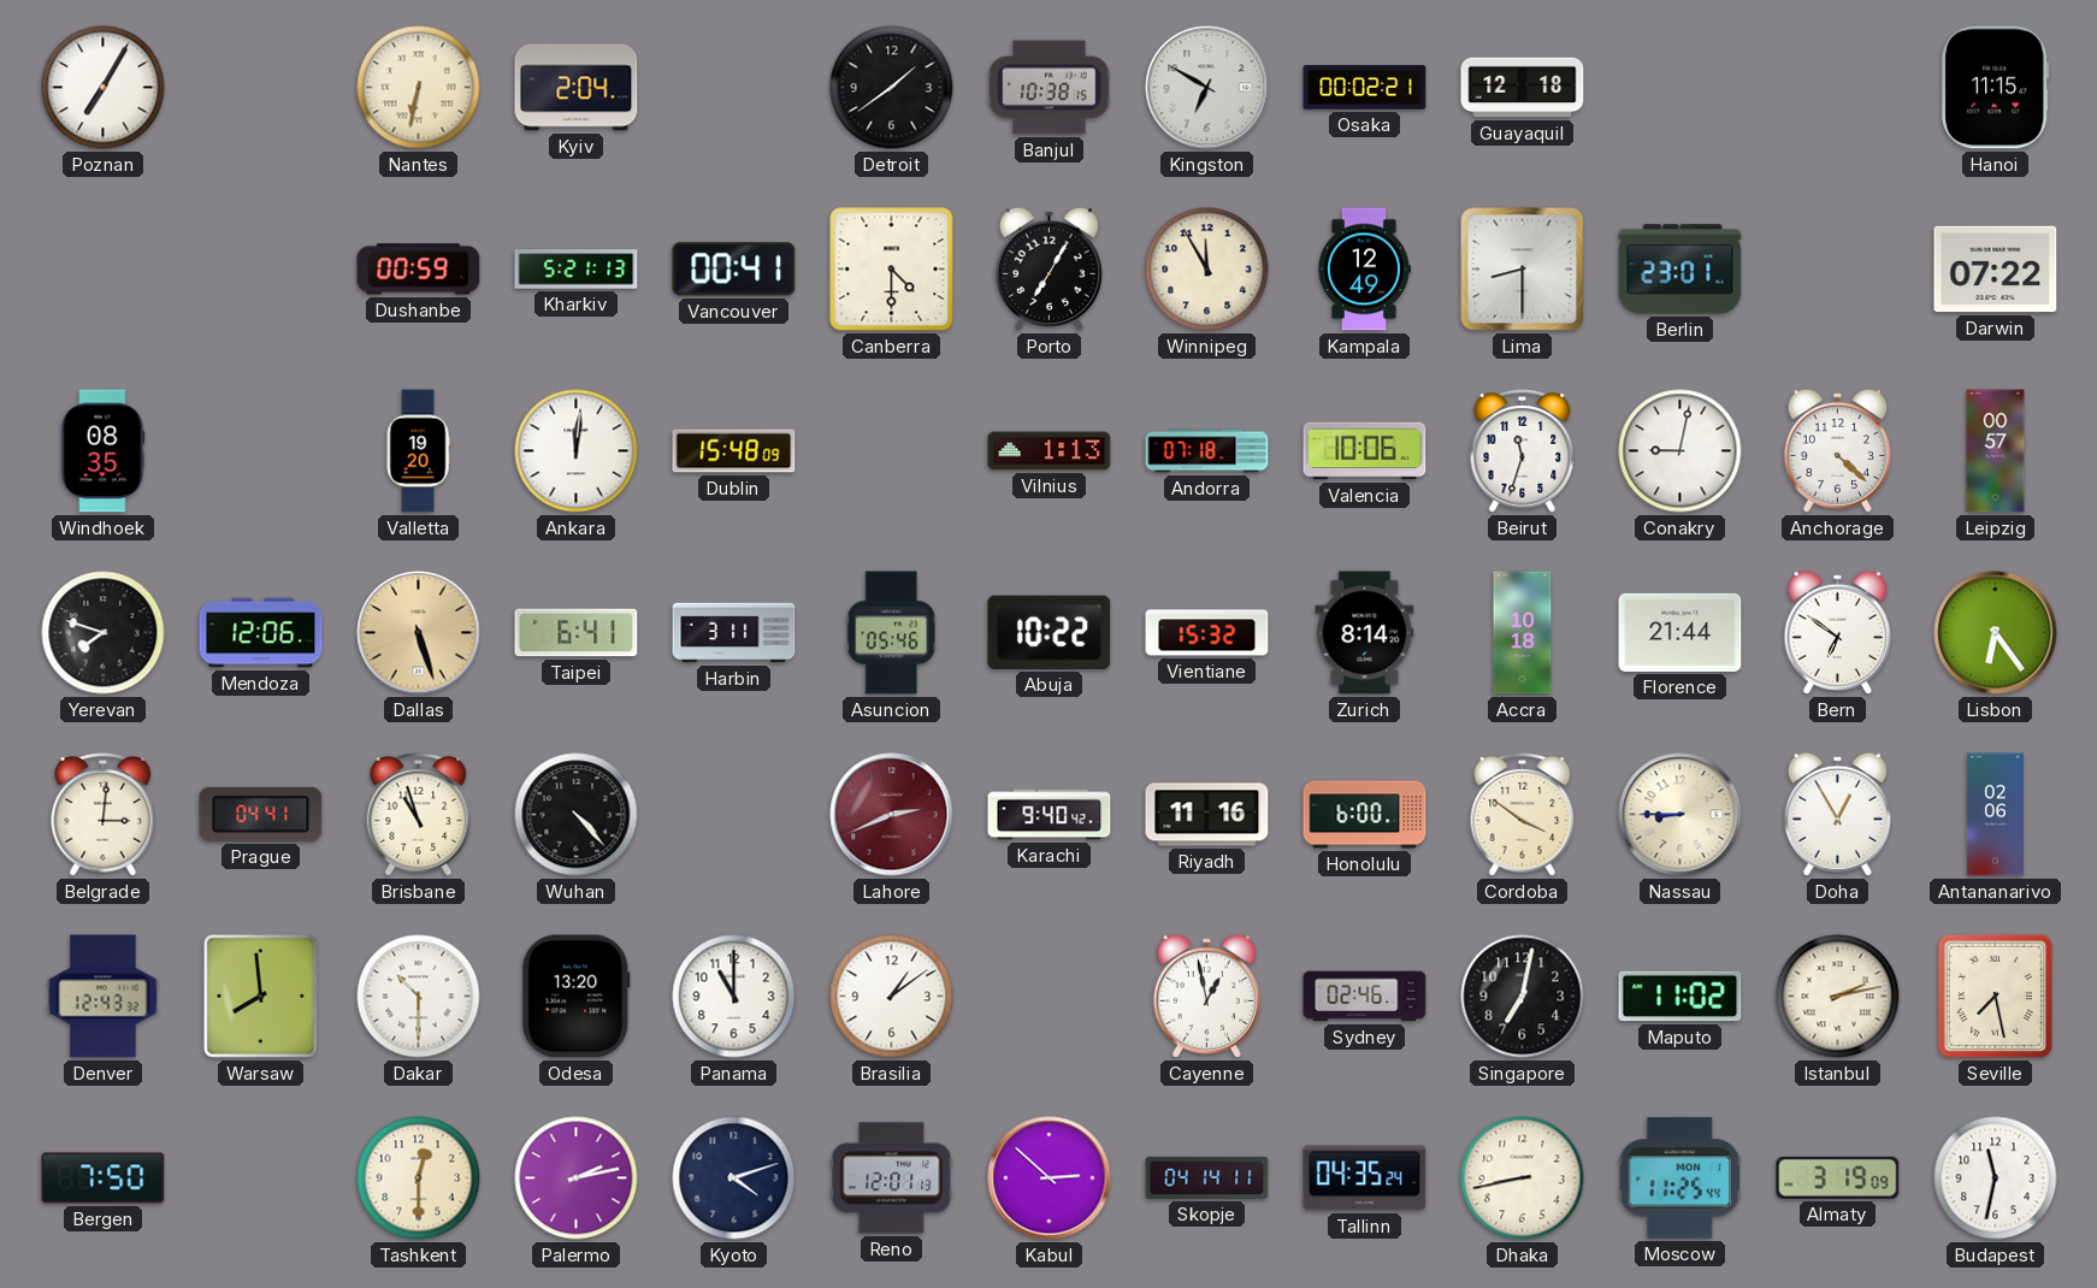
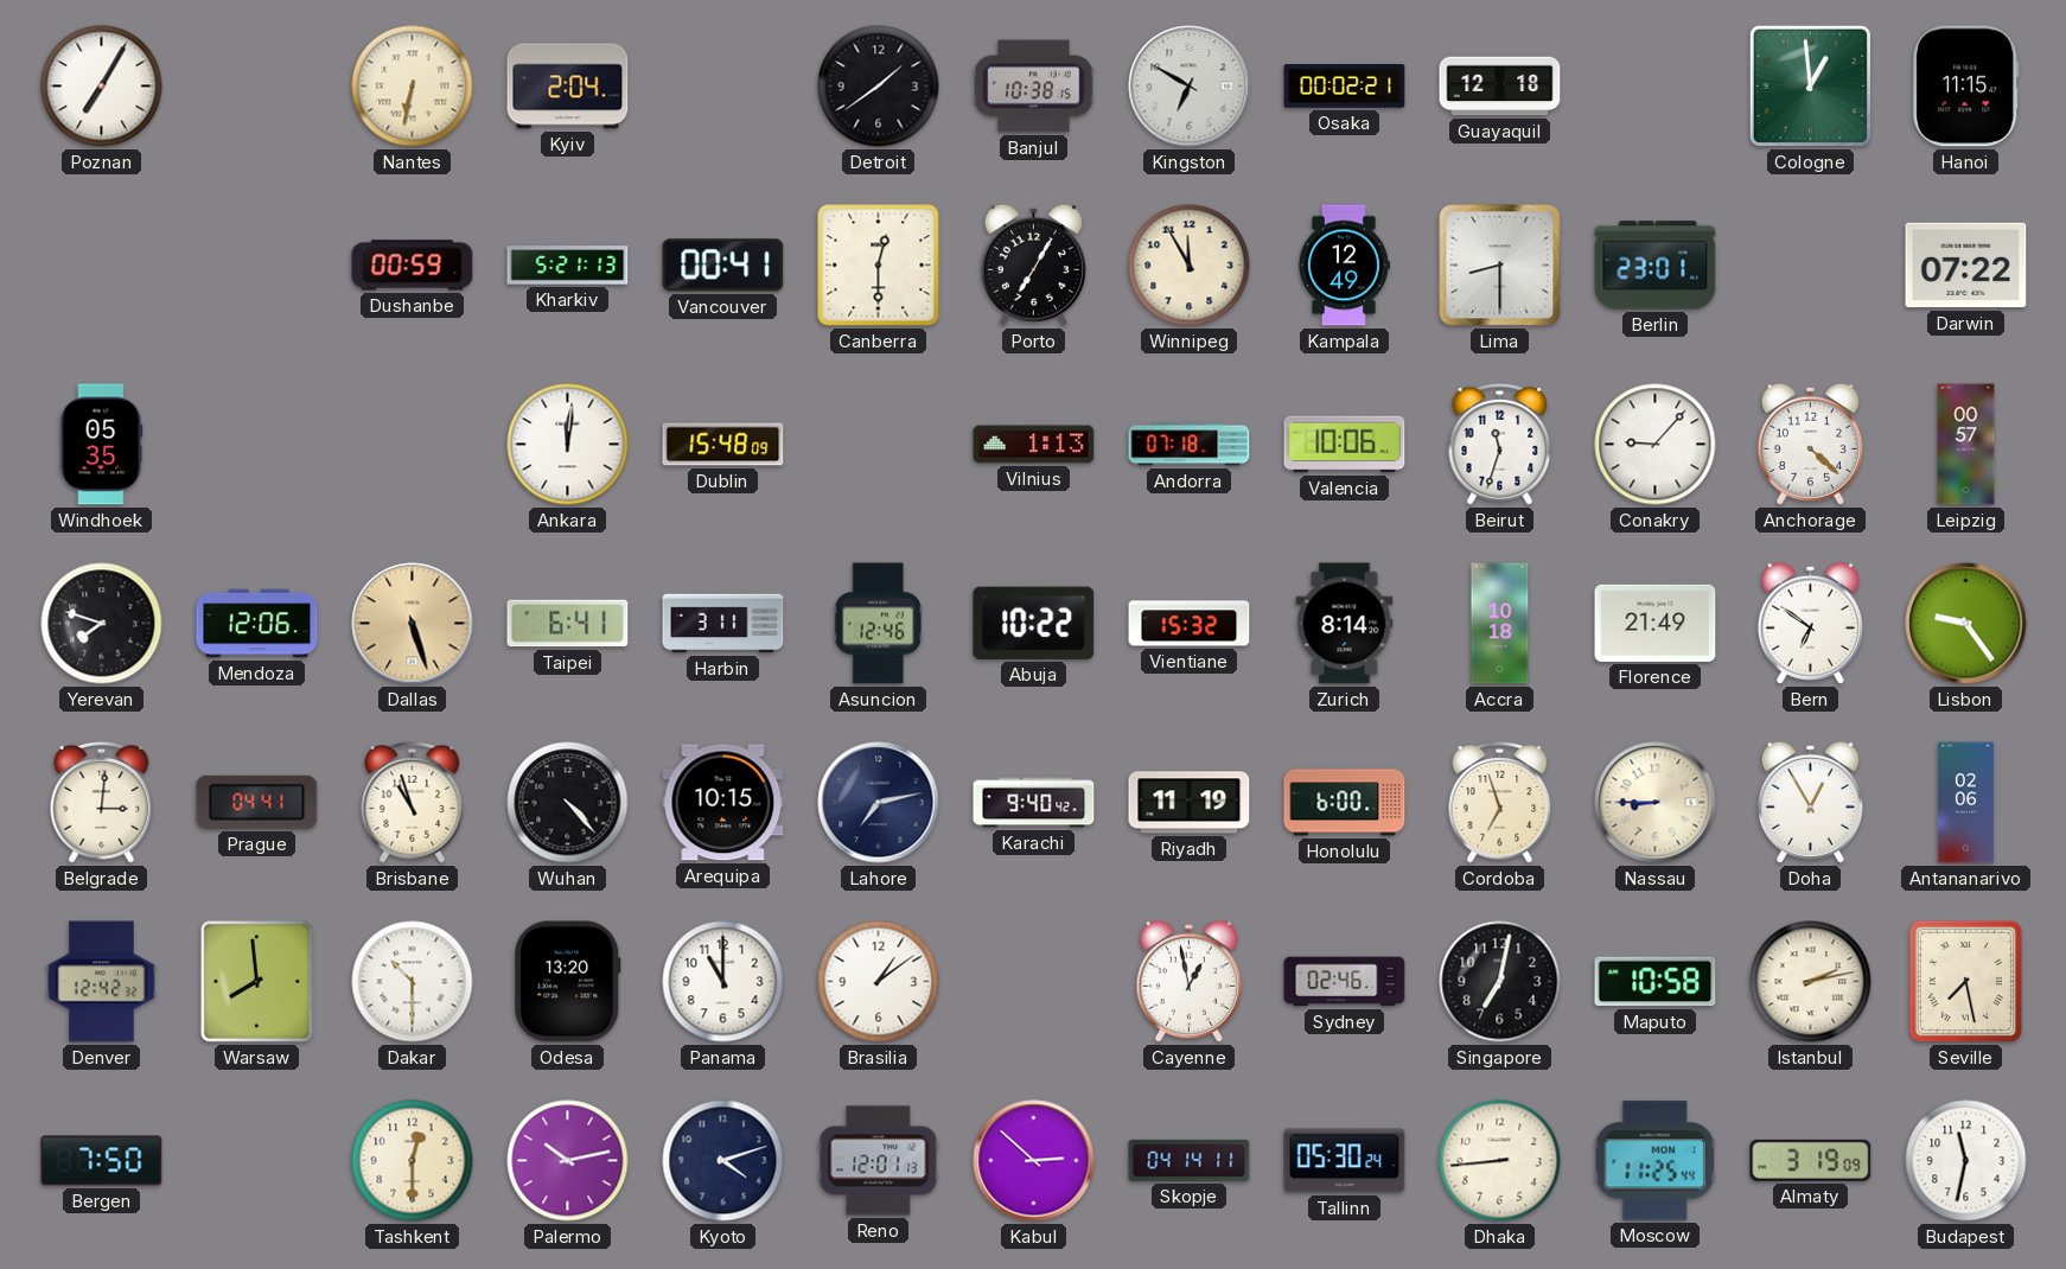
Cologne: none -> 12:59
Canberra: 4:30 -> 12:30
Windhoek: 08:35 -> 05:35
Valletta: 19:20 -> none
Conakry: 9:02 -> 9:07
Asuncion: 05:46 -> 12:46
Florence: 21:44 -> 21:49
Lisbon: 6:24 -> 9:24
Arequipa: none -> 10:15
Lahore: 2:41 -> 7:13
Lahore dial: burgundy -> navy
Riyadh: 11:16 -> 11:19
Cordoba: 3:51 -> 6:57
Denver: 12:43 -> 12:42
Maputo: 11:02 -> 10:58
Palermo: 2:13 -> 10:13
Tallinn: 04:35 -> 05:30
Dhaka: 8:43 -> 8:44
